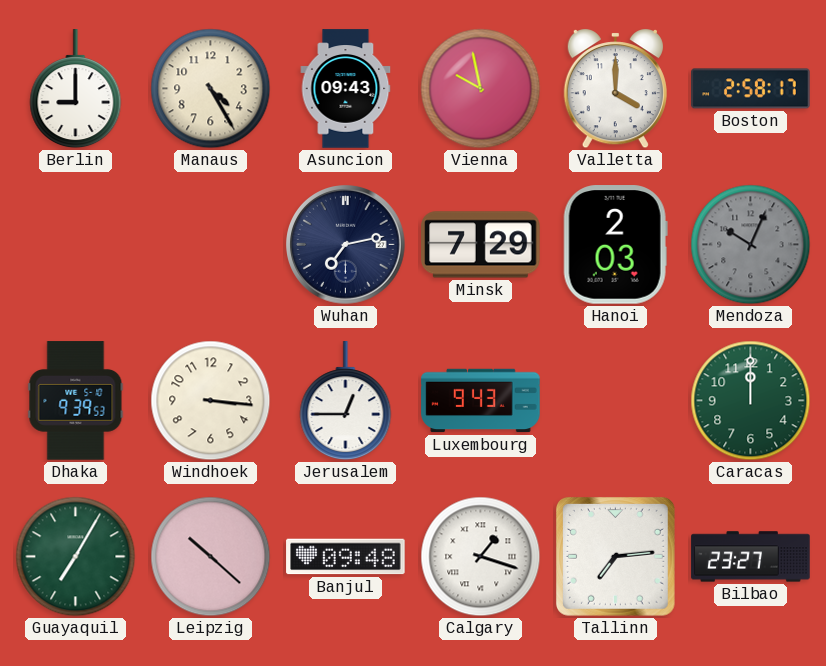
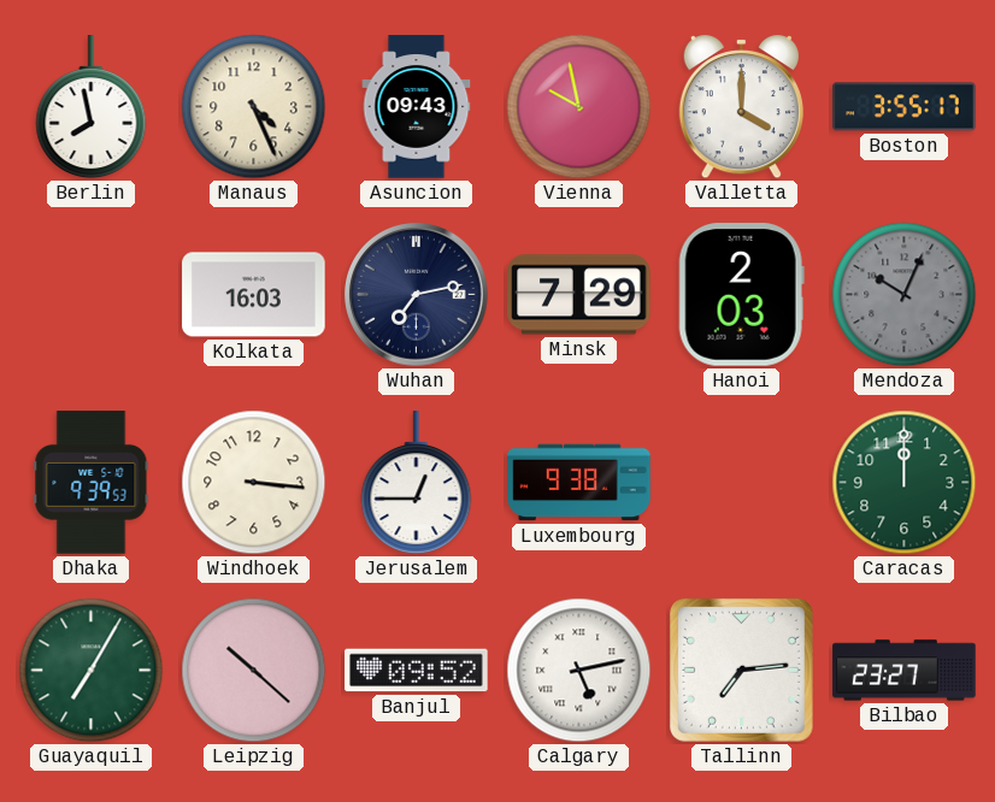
Berlin: 9:00 -> 7:58
Manaus: 4:25 -> 4:26
Boston: 2:58 -> 3:55
Kolkata: none -> 16:03
Luxembourg: 9:43 -> 9:38
Banjul: 09:48 -> 09:52
Calgary: 1:18 -> 5:13
